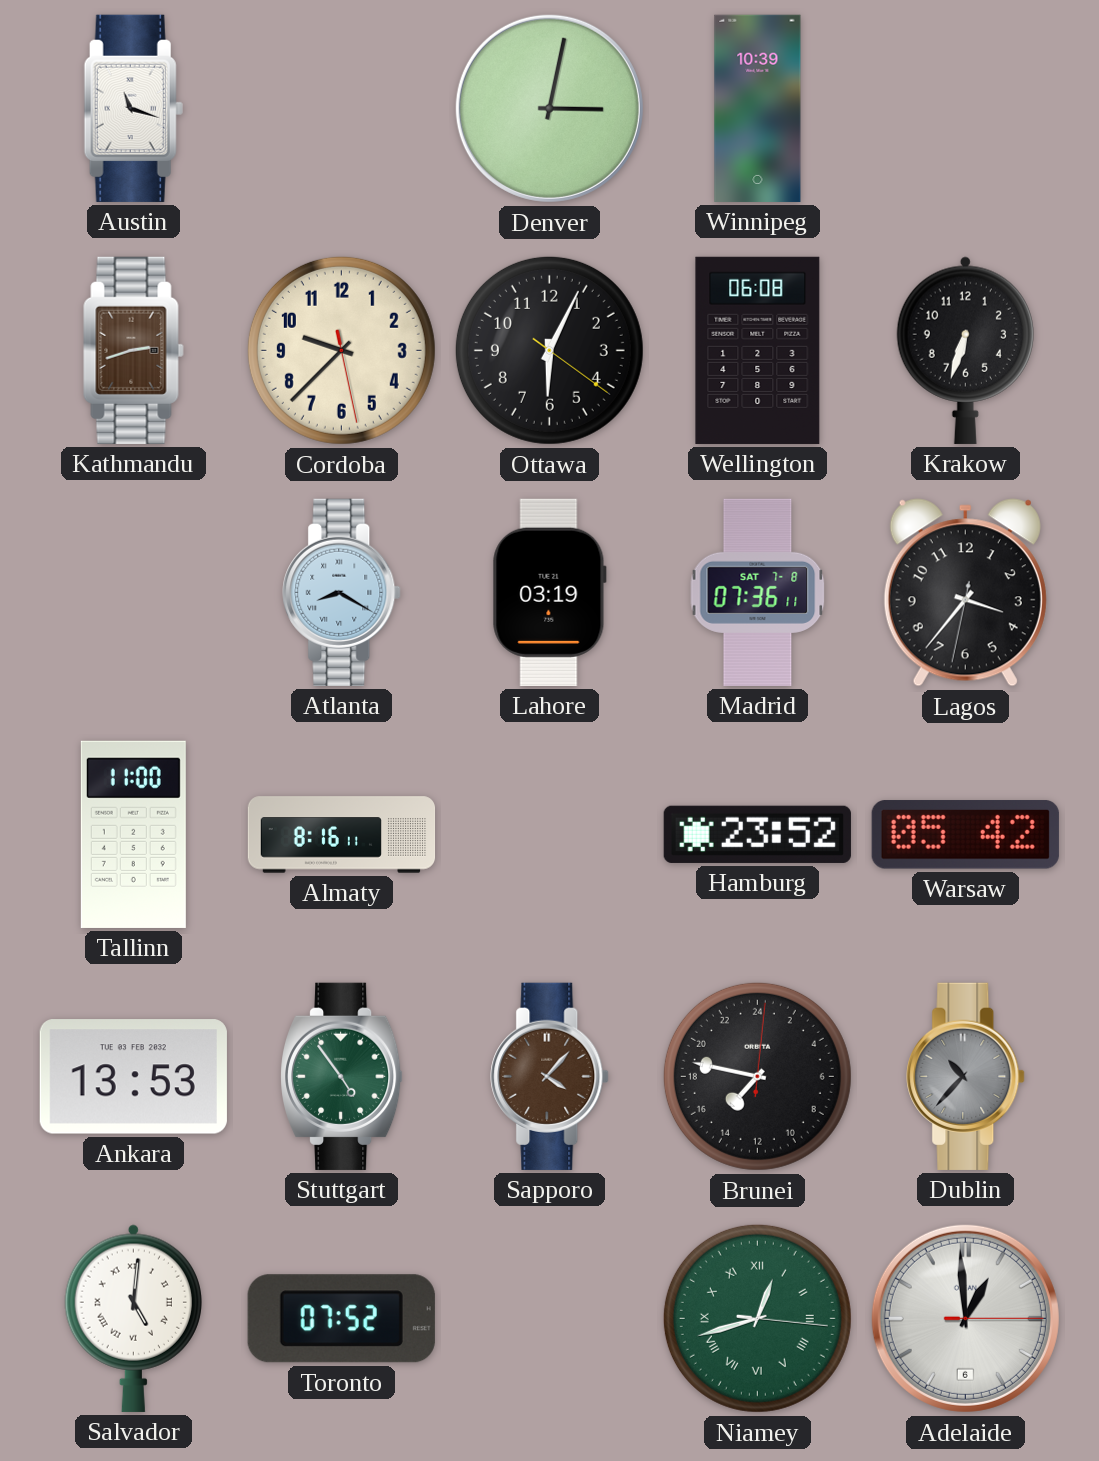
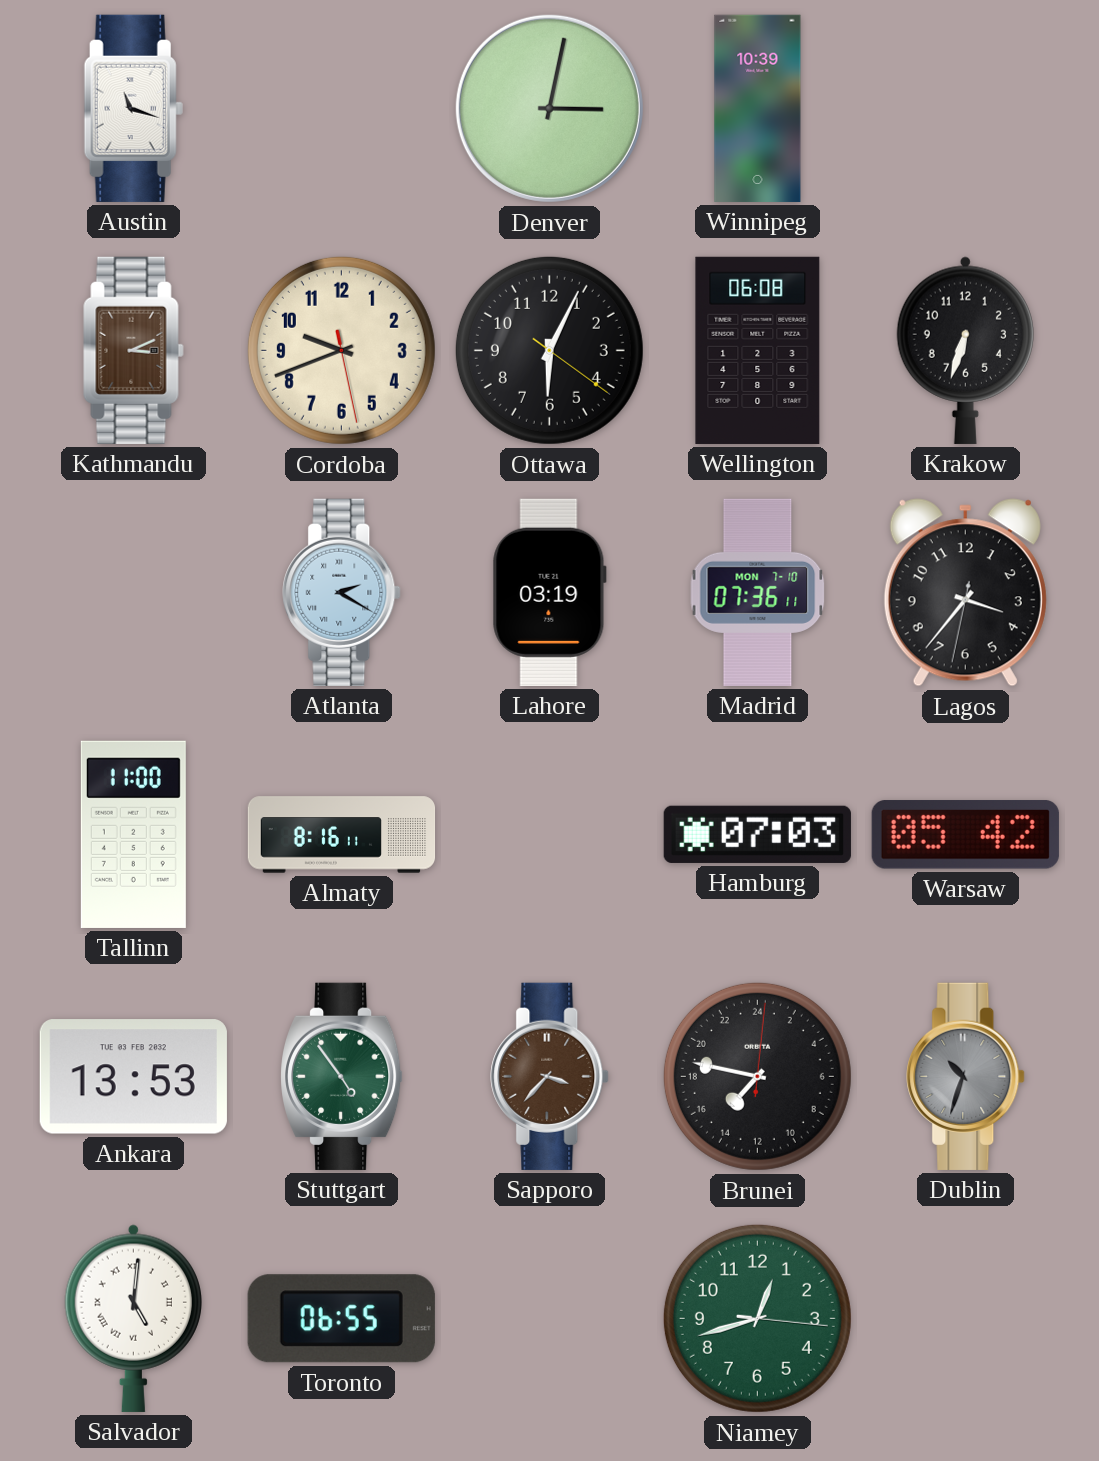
Kathmandu: 2:42 -> 3:11
Cordoba: 9:37 -> 9:41
Atlanta: 8:20 -> 2:20
Madrid date: SAT 7-8 -> MON 7-10
Hamburg: 23:52 -> 07:03
Sapporo: 4:07 -> 3:37
Dublin: 10:37 -> 10:33
Toronto: 07:52 -> 06:55
Niamey numerals: Roman -> Arabic
Adelaide: 12:59 -> none
